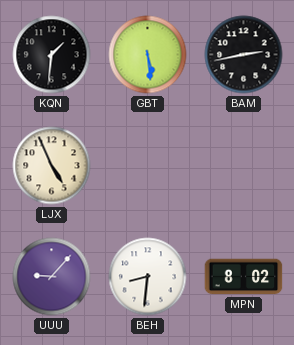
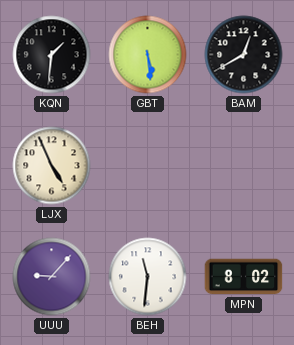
BAM: 2:43 -> 12:40
BEH: 8:31 -> 11:31
